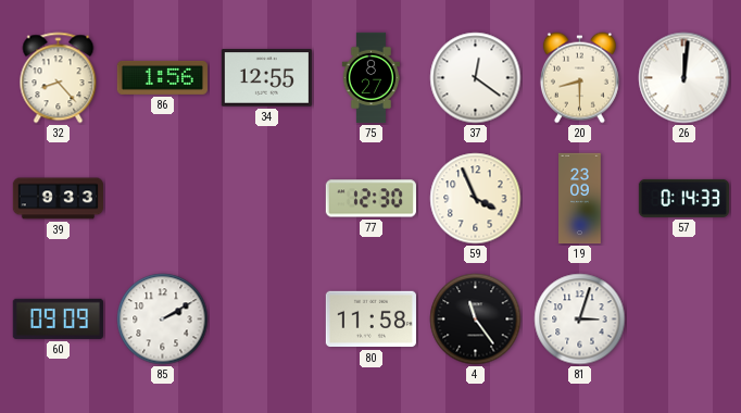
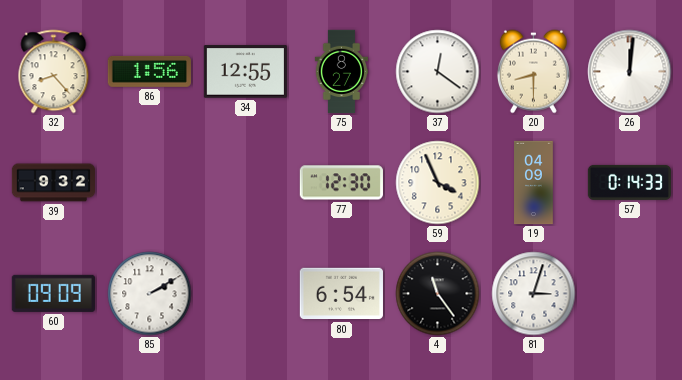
39: 9:33 -> 9:32
19: 23:09 -> 04:09
80: 11:58 -> 6:54
